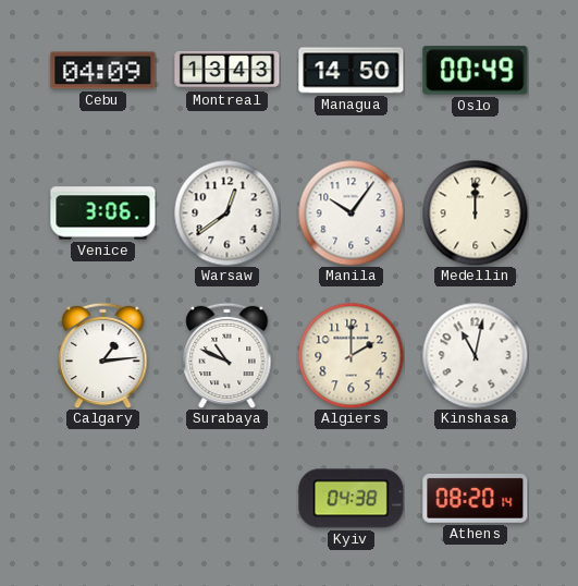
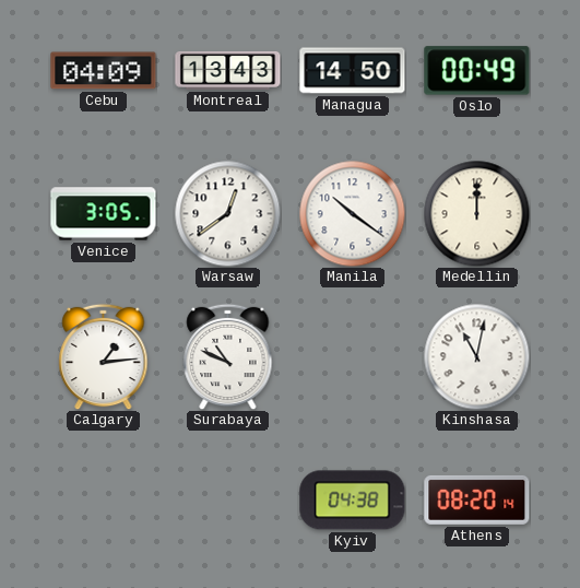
Venice: 3:06 -> 3:05
Manila: 10:06 -> 10:21
Algiers: 2:00 -> none
